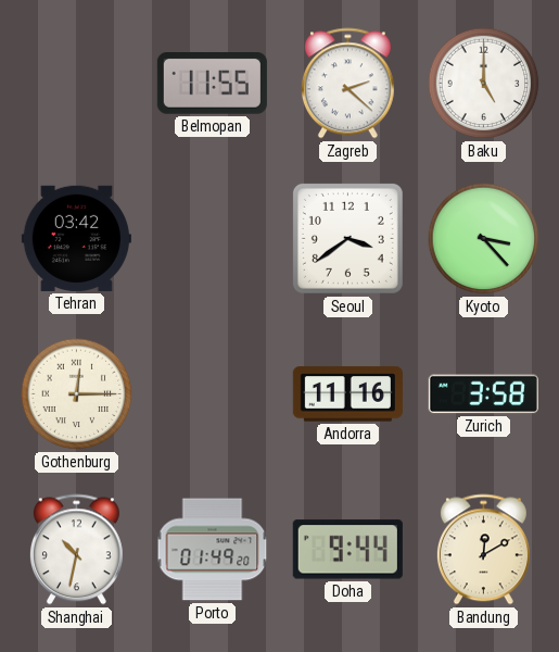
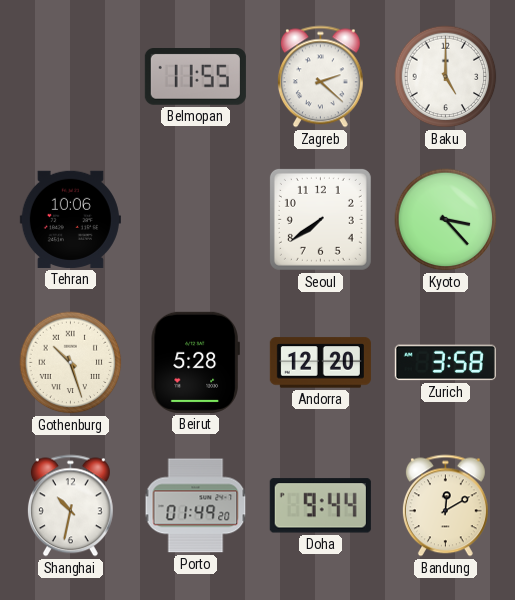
Tehran: 03:42 -> 10:06
Seoul: 3:39 -> 7:39
Gothenburg: 12:15 -> 10:27
Beirut: none -> 5:28
Andorra: 11:16 -> 12:20
